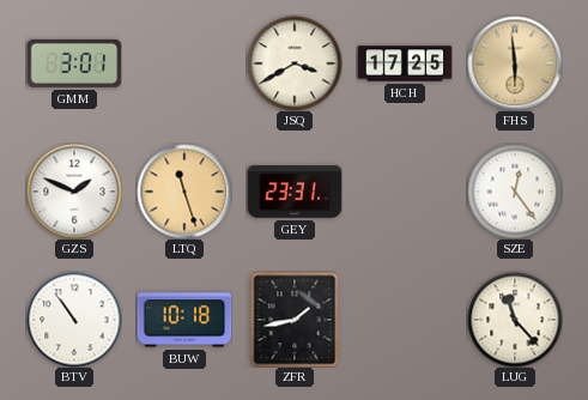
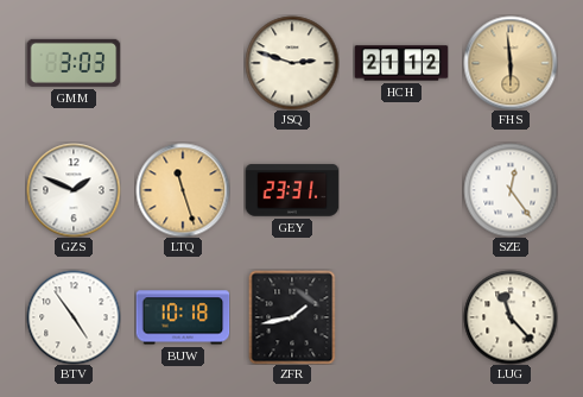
GMM: 3:01 -> 3:03
JSQ: 3:40 -> 2:48
HCH: 17:25 -> 21:12
BTV: 10:54 -> 4:54
